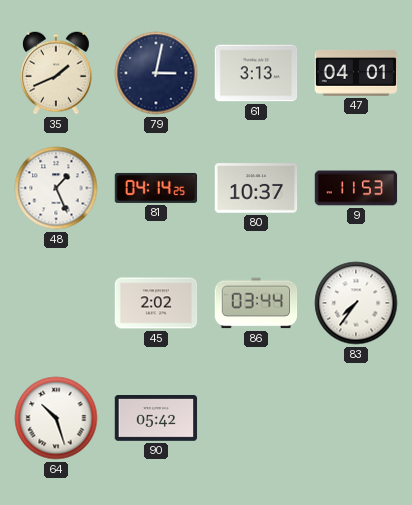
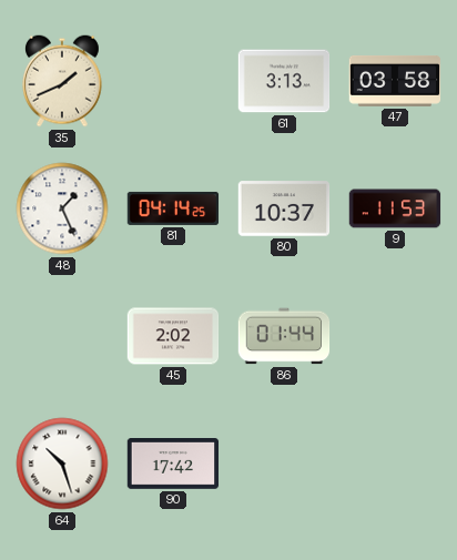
79: 3:02 -> none
47: 04:01 -> 03:58
86: 03:44 -> 01:44
83: 7:36 -> none
90: 05:42 -> 17:42
